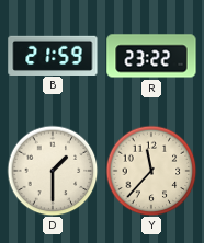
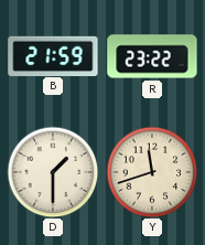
Y: 11:37 -> 11:42
